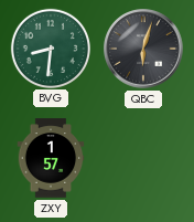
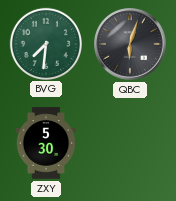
BVG: 8:31 -> 7:31
ZXY: 1:57 -> 5:30
